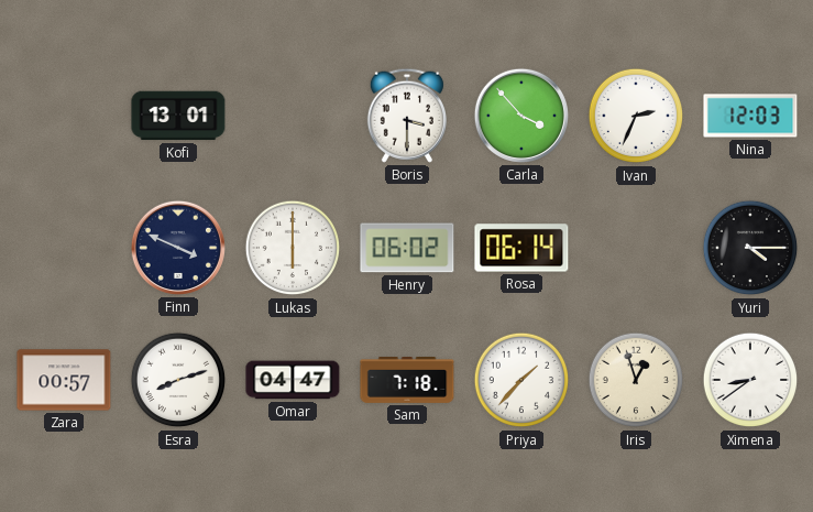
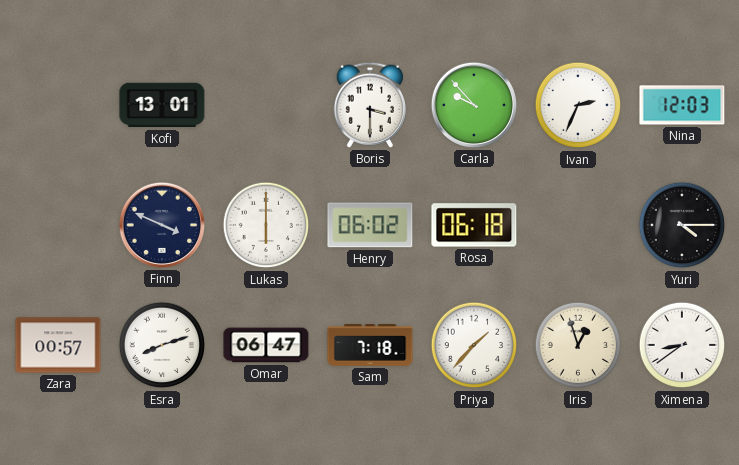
Carla: 3:53 -> 9:53
Rosa: 06:14 -> 06:18
Omar: 04:47 -> 06:47
